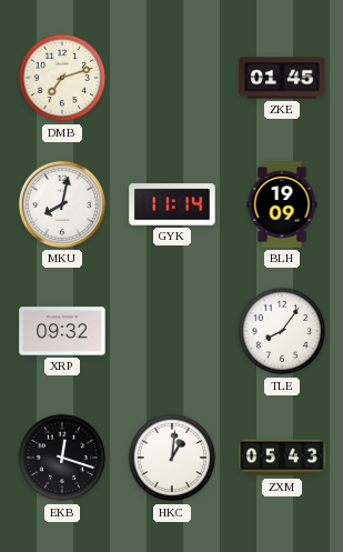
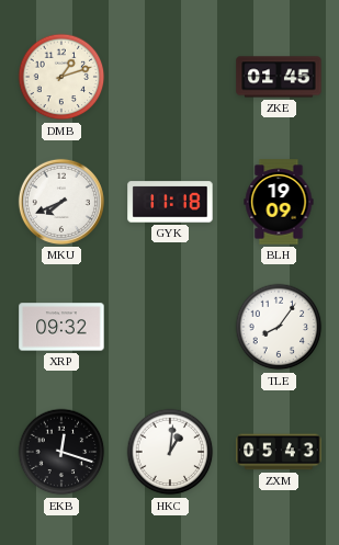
DMB: 7:12 -> 1:12
MKU: 8:02 -> 7:41
GYK: 11:14 -> 11:18
